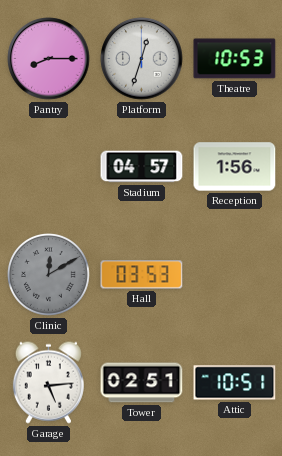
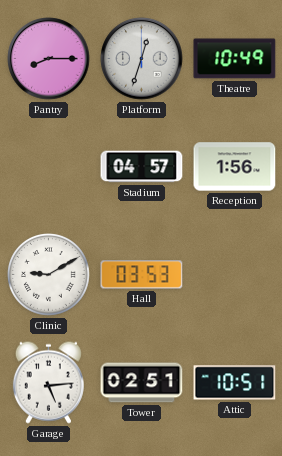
Theatre: 10:53 -> 10:49
Clinic: 12:10 -> 9:10
Clinic dial: grey -> white
